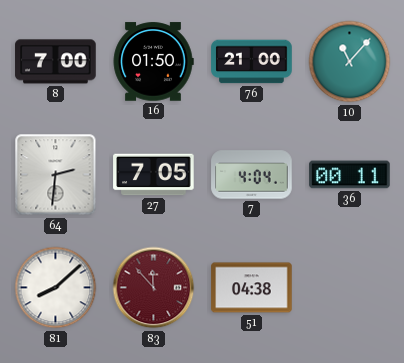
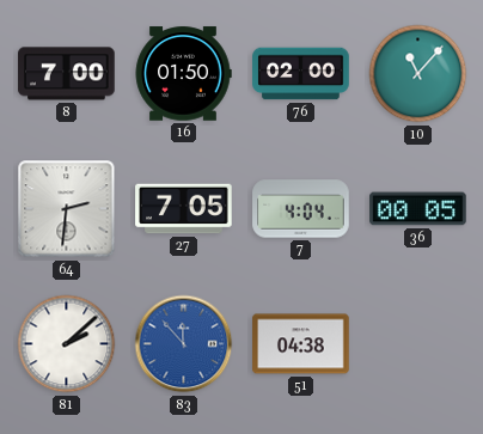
76: 21:00 -> 02:00
36: 00:11 -> 00:05
81: 8:08 -> 2:08
83 dial: burgundy -> blue
